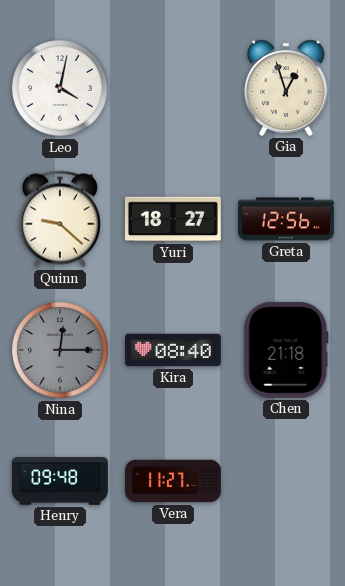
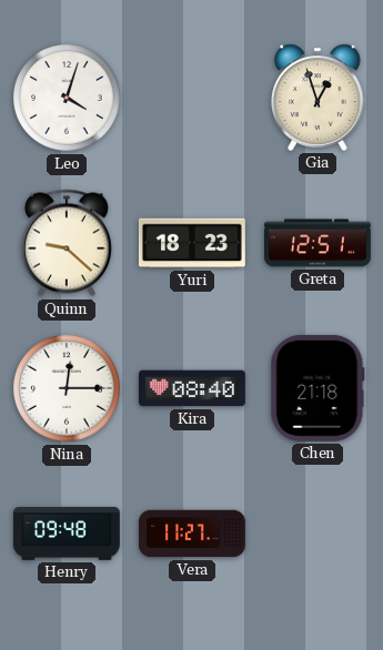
Leo: 4:02 -> 4:03
Yuri: 18:27 -> 18:23
Greta: 12:56 -> 12:51
Nina dial: grey -> white
